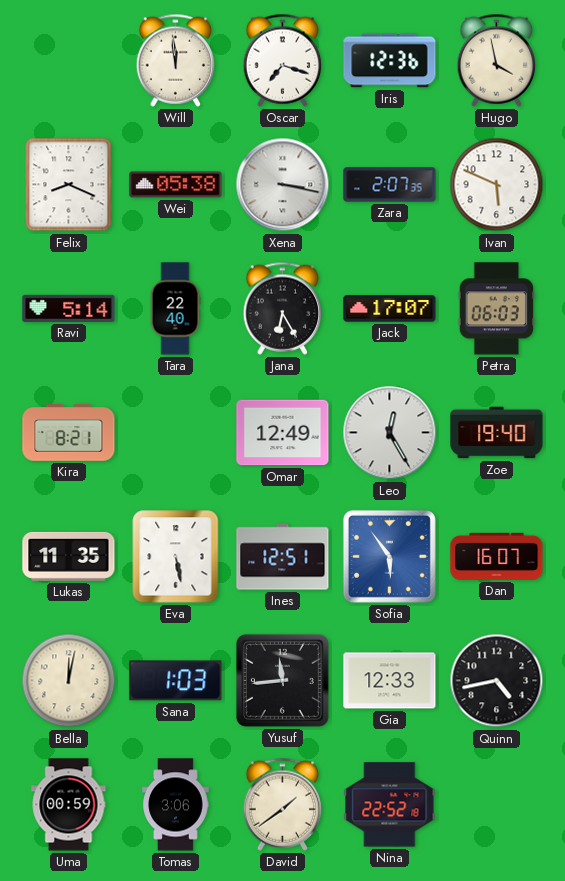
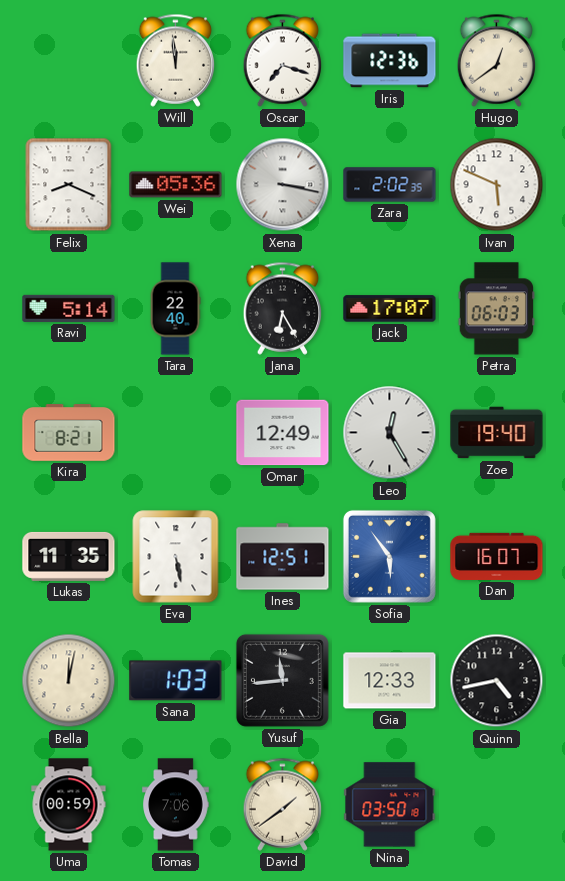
Hugo: 3:58 -> 12:39
Wei: 05:38 -> 05:36
Zara: 2:07 -> 2:02
Tomas: 3:06 -> 7:06
Nina: 22:52 -> 03:50
